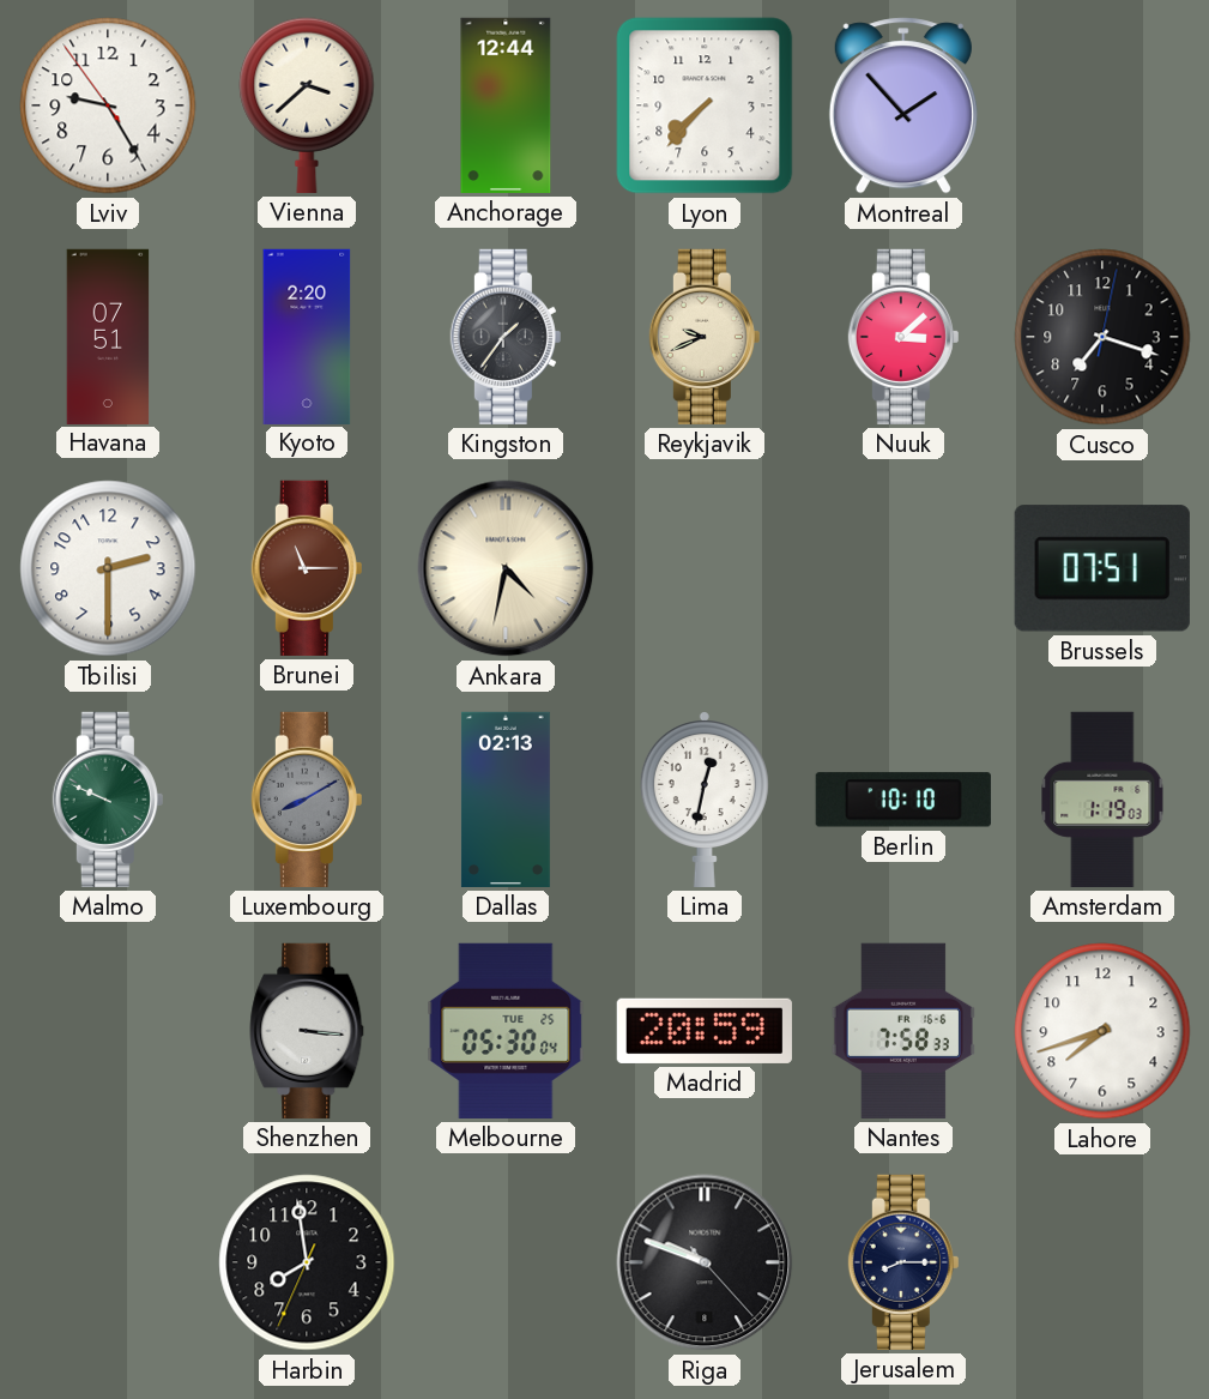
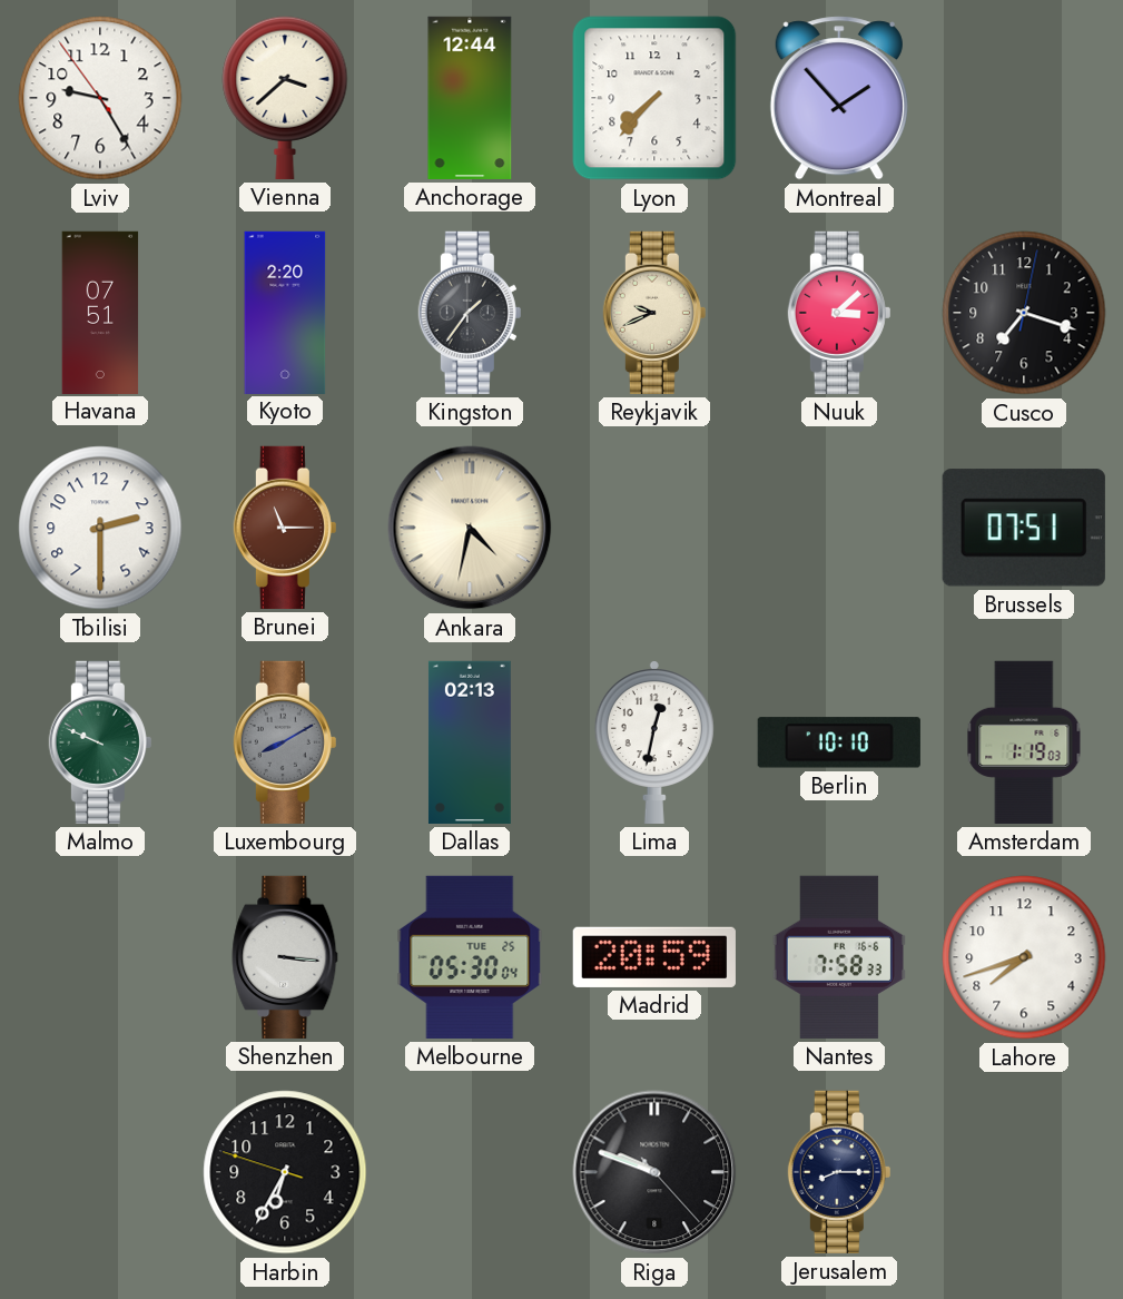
Harbin: 7:58 -> 6:34
